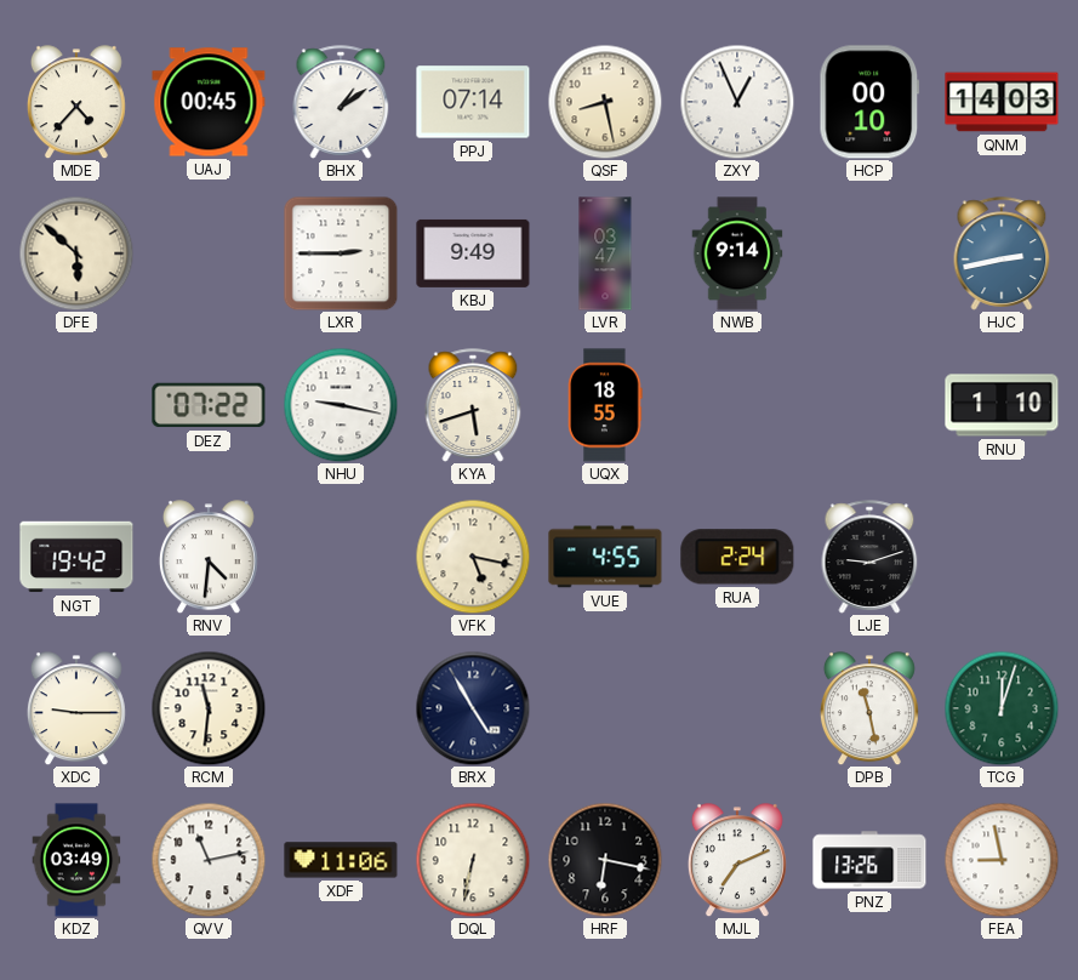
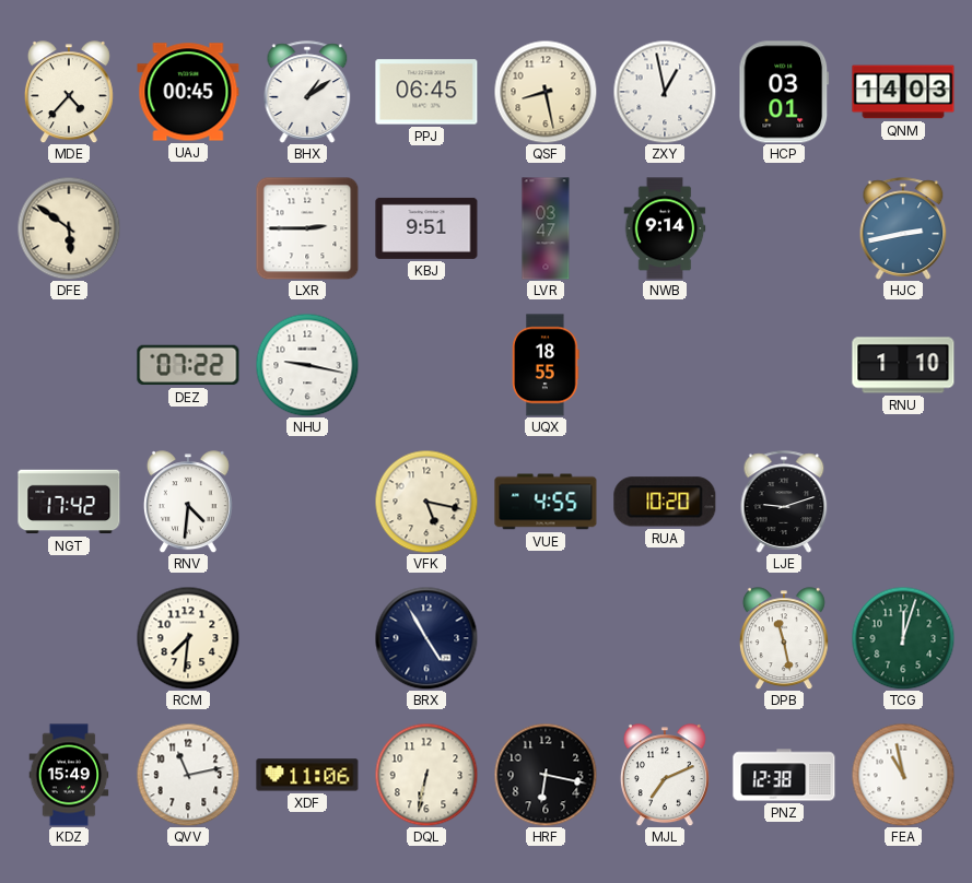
PPJ: 07:14 -> 06:45
ZXY: 12:56 -> 12:58
HCP: 00:10 -> 03:01
DFE: 5:52 -> 5:51
KBJ: 9:49 -> 9:51
KYA: 5:42 -> none
NGT: 19:42 -> 17:42
RUA: 2:24 -> 10:20
XDC: 9:15 -> none
RCM: 11:31 -> 7:31
KDZ: 03:49 -> 15:49
PNZ: 13:26 -> 12:38
FEA: 8:58 -> 10:58
